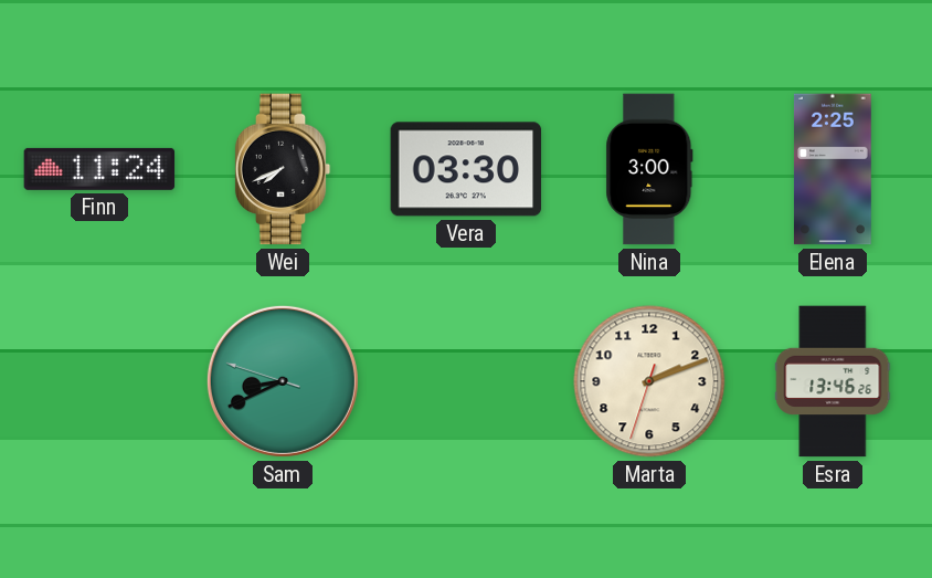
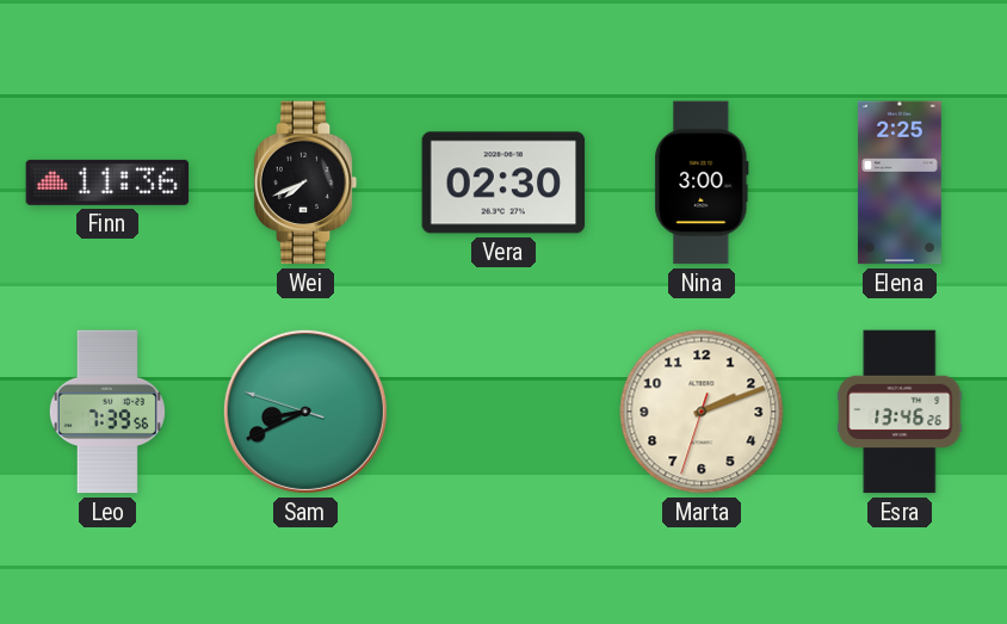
Finn: 11:24 -> 11:36
Vera: 03:30 -> 02:30
Leo: none -> 7:39
